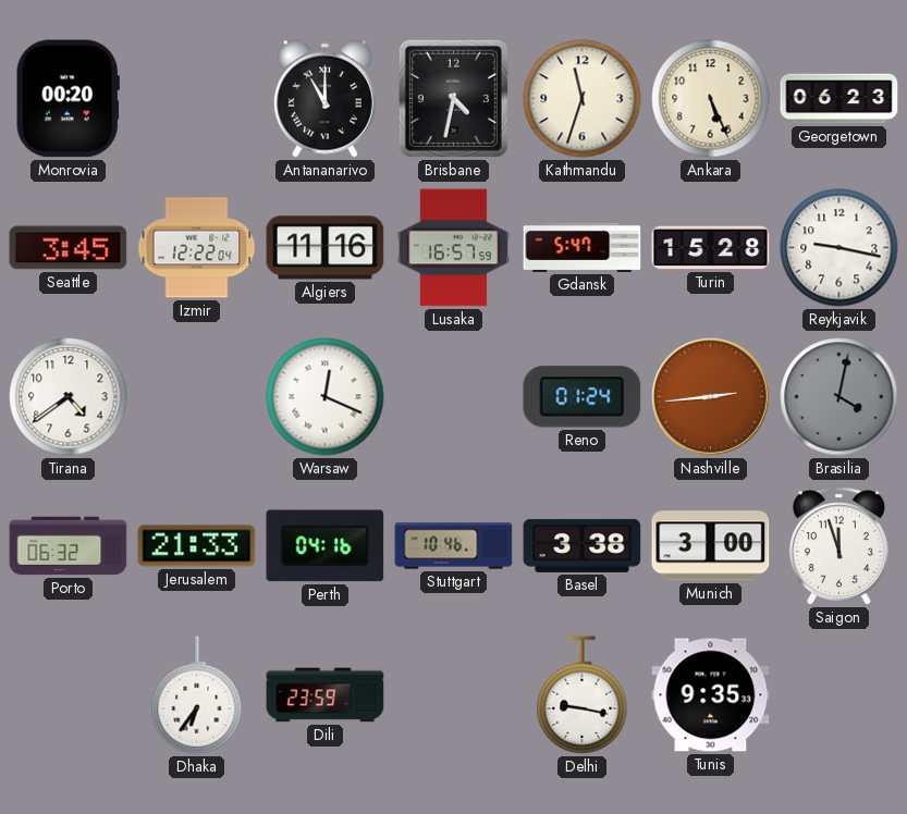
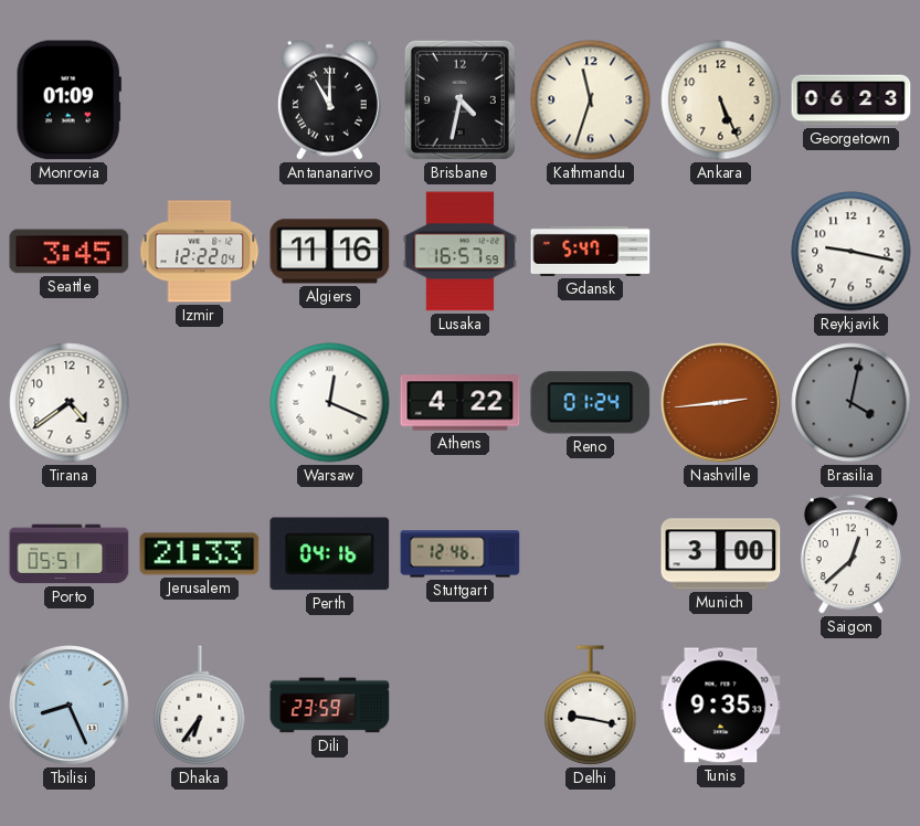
Monrovia: 00:20 -> 01:09
Turin: 15:28 -> none
Athens: none -> 4:22
Porto: 06:32 -> 05:51
Stuttgart: 10:46 -> 12:46
Basel: 3:38 -> none
Saigon: 11:57 -> 12:38
Tbilisi: none -> 8:26
